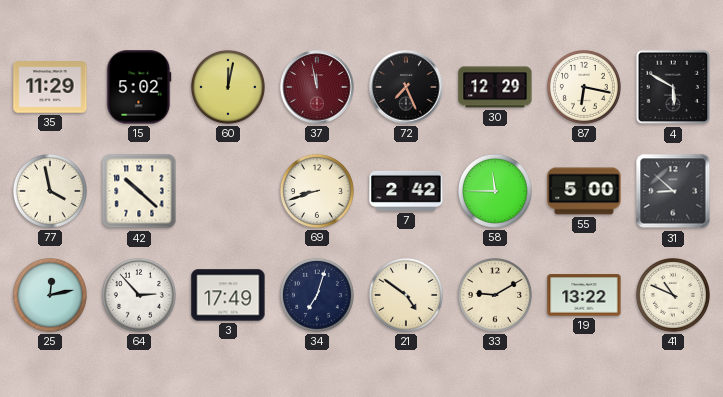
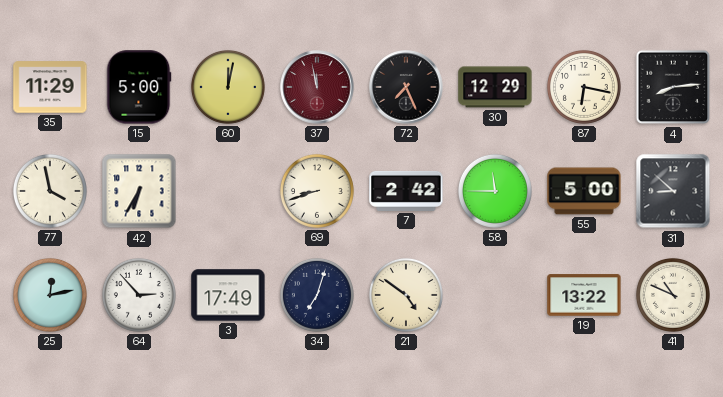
15: 5:02 -> 5:00
4: 5:50 -> 8:14
42: 10:22 -> 6:35
33: 9:10 -> none
